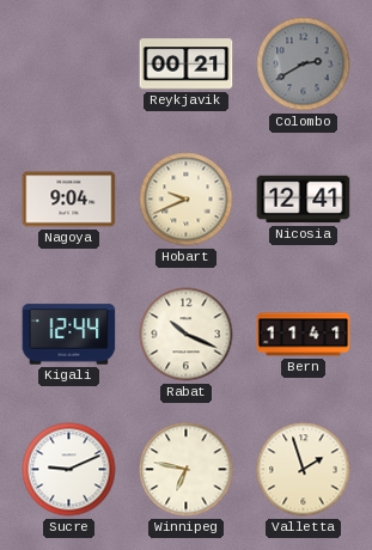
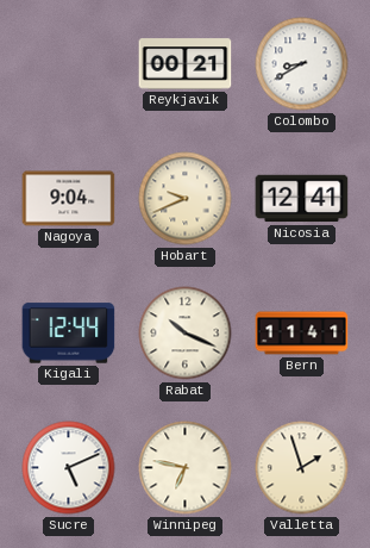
Colombo: 2:40 -> 8:40
Colombo dial: grey -> white
Sucre: 9:11 -> 5:11
